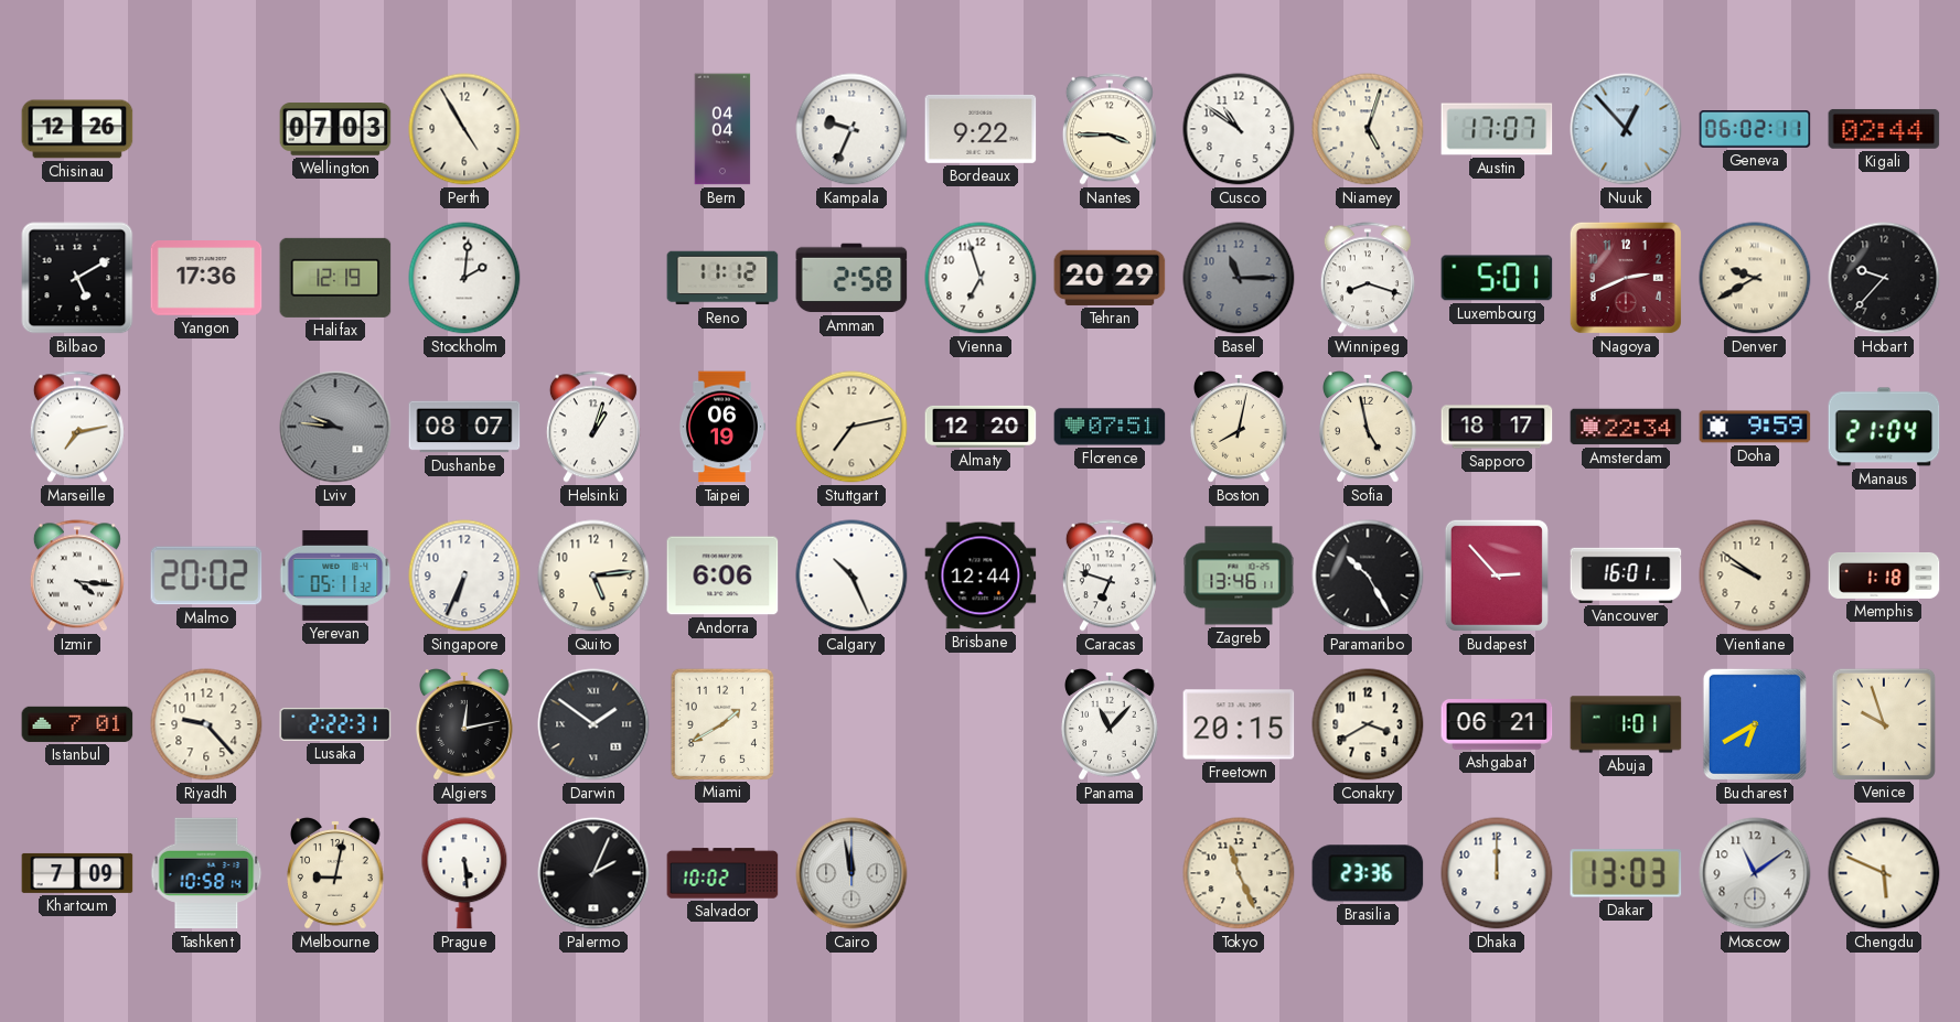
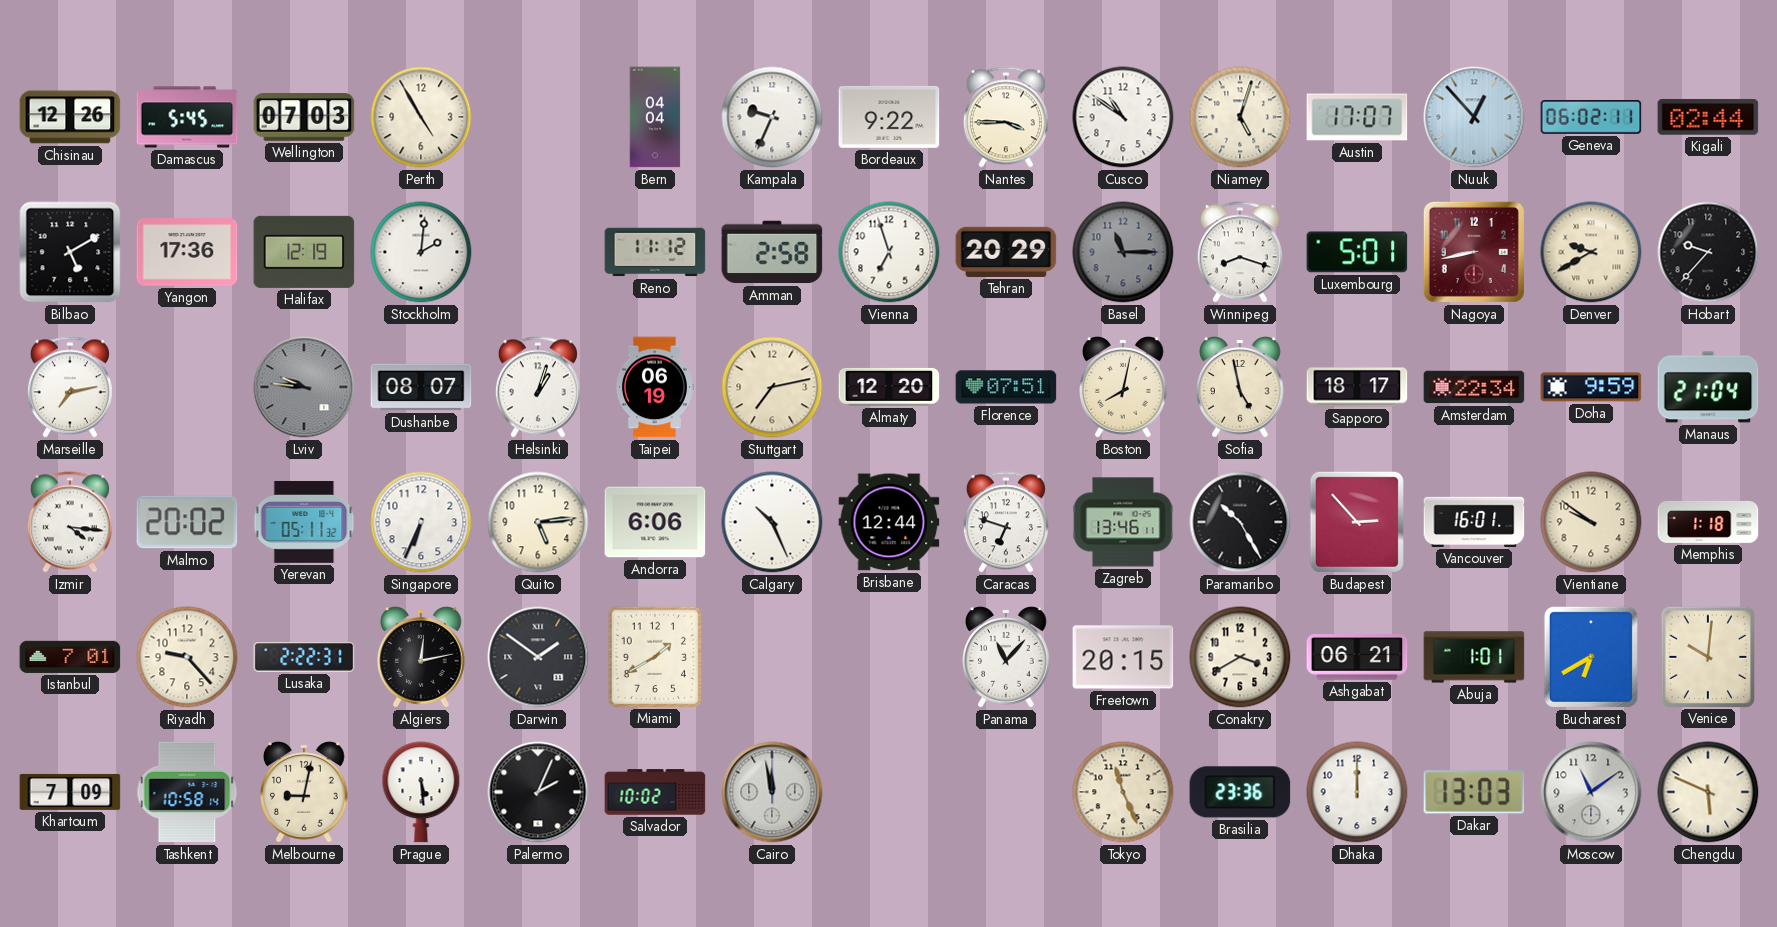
Damascus: none -> 5:45
Nagoya: 2:41 -> 8:43
Venice: 9:57 -> 10:01
